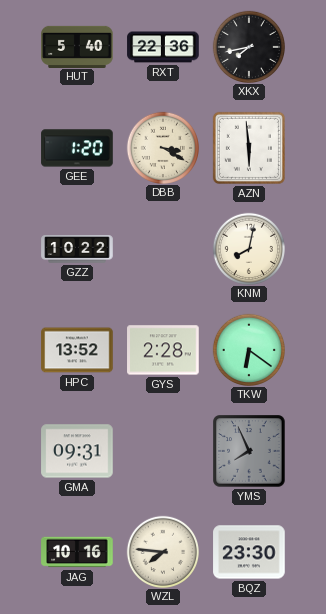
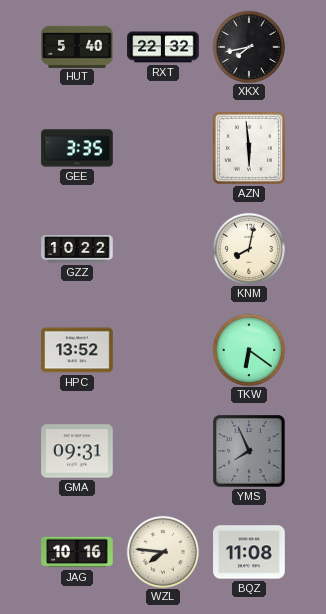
RXT: 22:36 -> 22:32
GEE: 1:20 -> 3:35
DBB: 3:20 -> none
GYS: 2:28 -> none
BQZ: 23:30 -> 11:08
